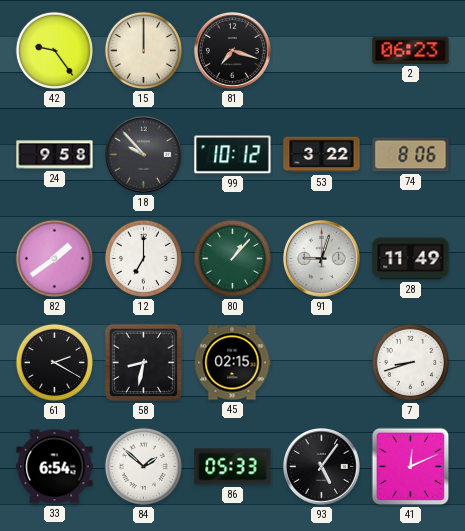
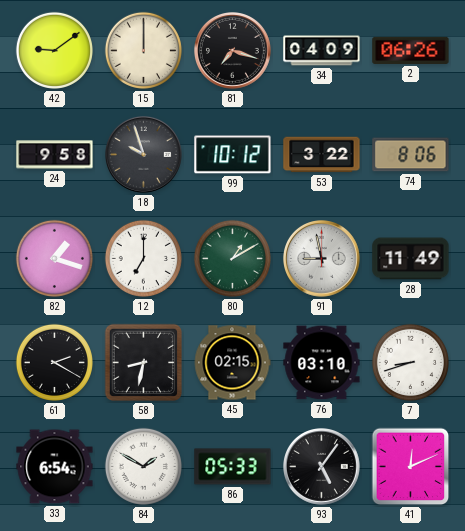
42: 9:24 -> 9:09
34: none -> 04:09
2: 06:23 -> 06:26
18: 9:53 -> 9:57
82: 1:39 -> 1:18
80: 1:07 -> 1:10
91: 9:03 -> 8:58
76: none -> 03:10
84: 1:52 -> 1:50
